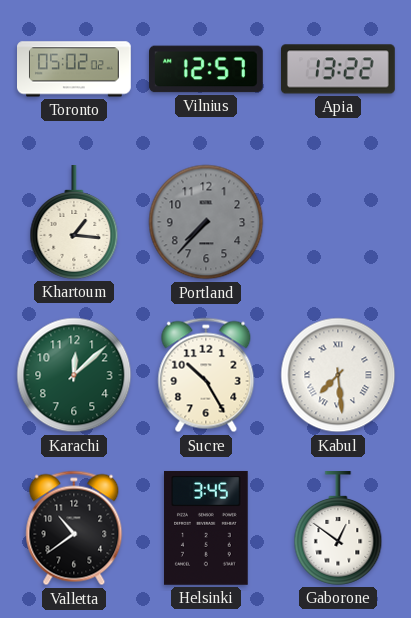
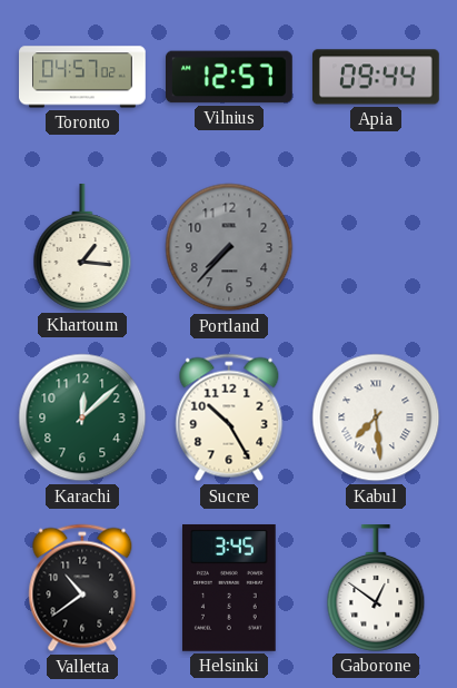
Toronto: 05:02 -> 04:57
Apia: 13:22 -> 09:44
